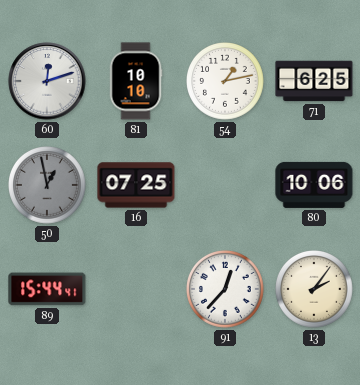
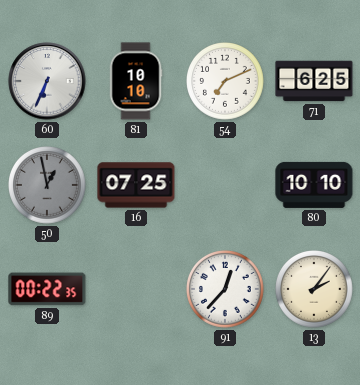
60: 12:12 -> 6:34
54: 1:13 -> 7:11
80: 10:06 -> 10:10
89: 15:44 -> 00:22
